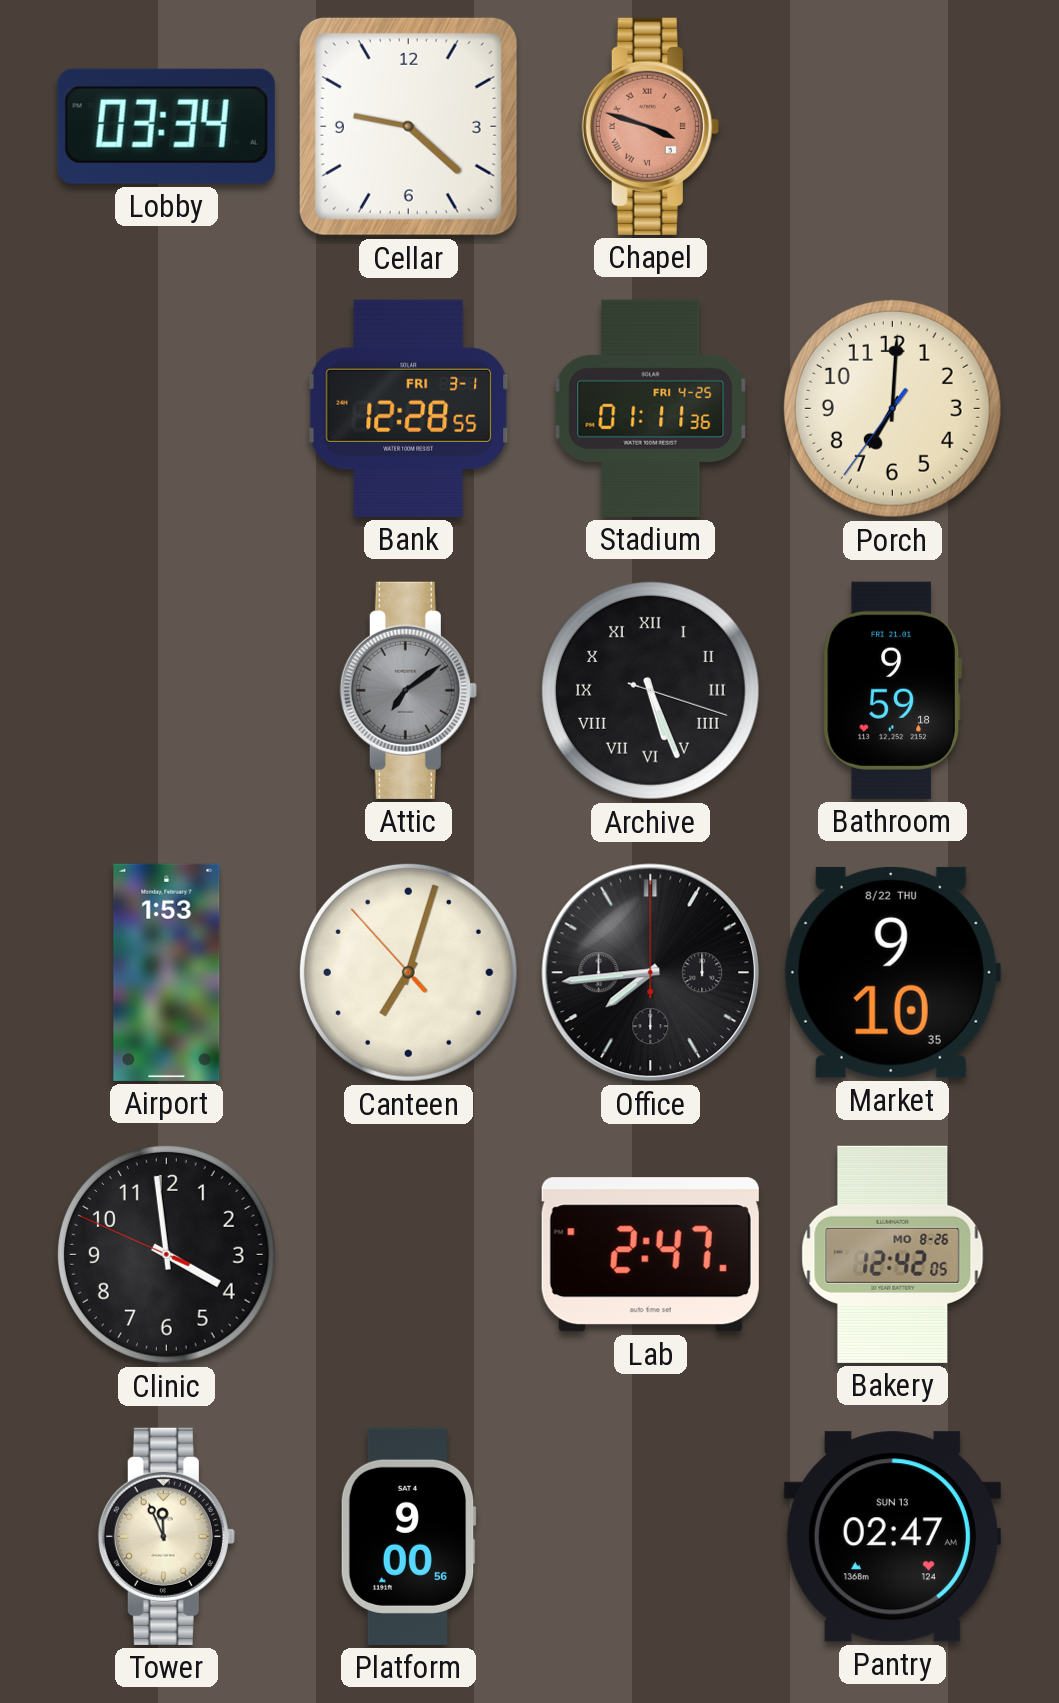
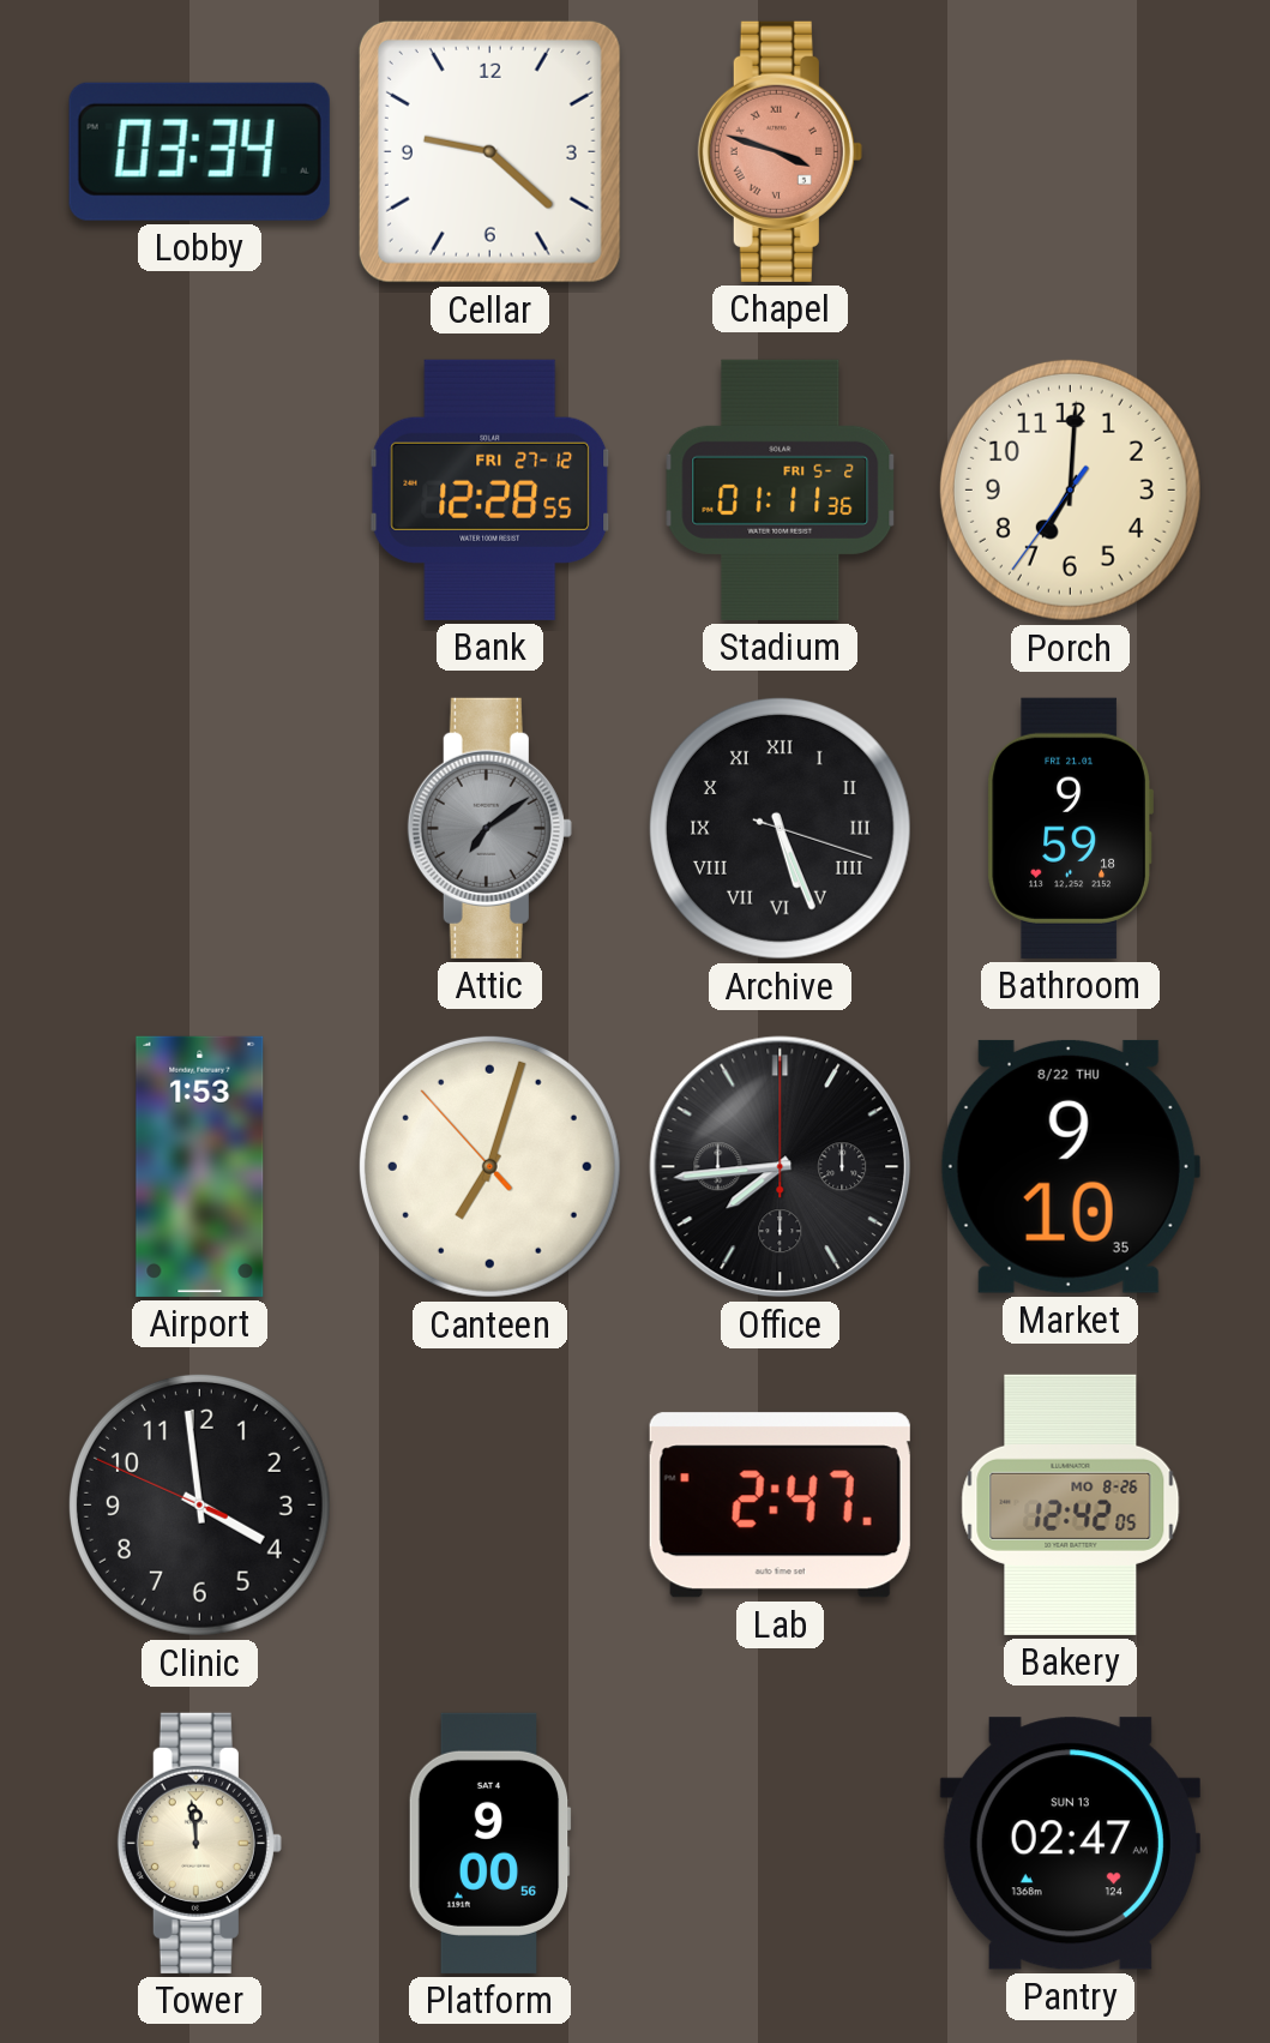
Bank date: FRI 3-1 -> FRI 27-12
Stadium date: FRI 4-25 -> FRI 5-2
Tower: 11:56 -> 11:59
